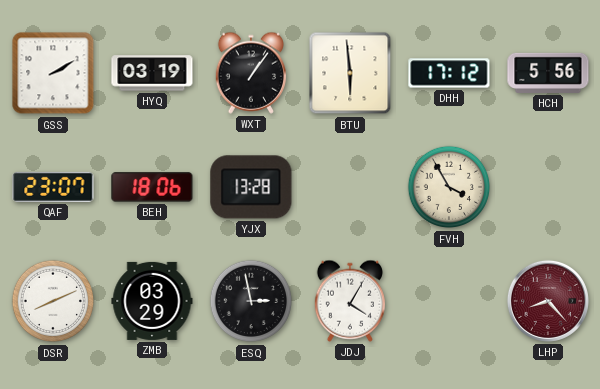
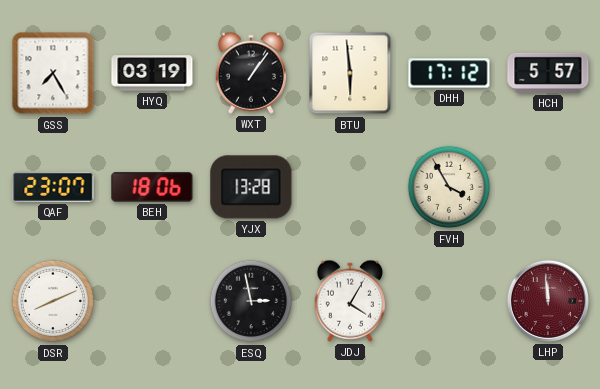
GSS: 2:10 -> 7:25
HCH: 5:56 -> 5:57
ZMB: 03:29 -> none
LHP: 8:23 -> 11:59
